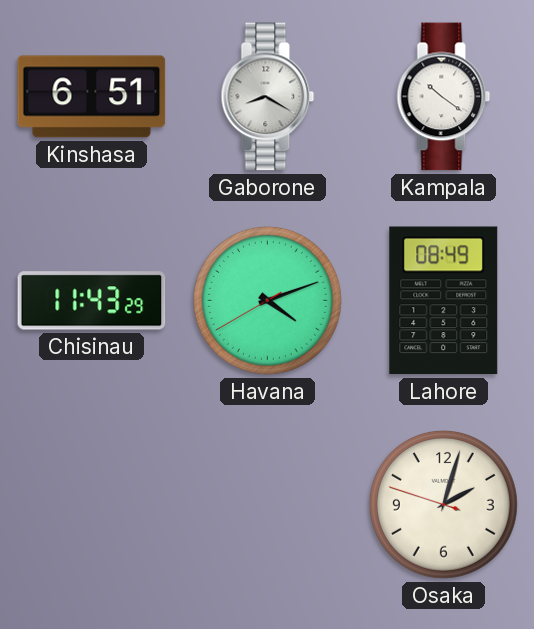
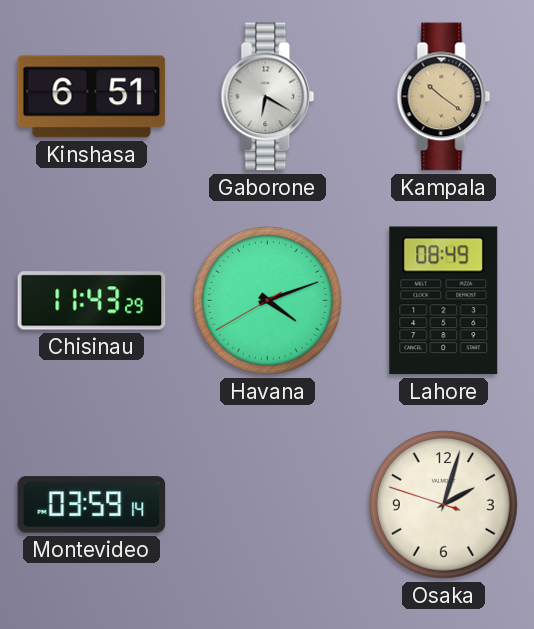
Gaborone: 8:20 -> 6:20
Kampala dial: white -> champagne
Montevideo: none -> 03:59
